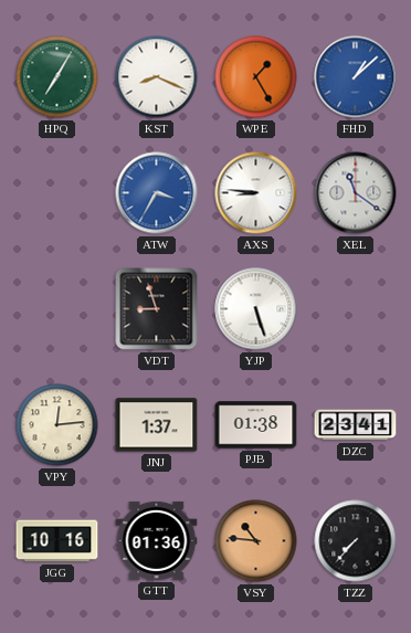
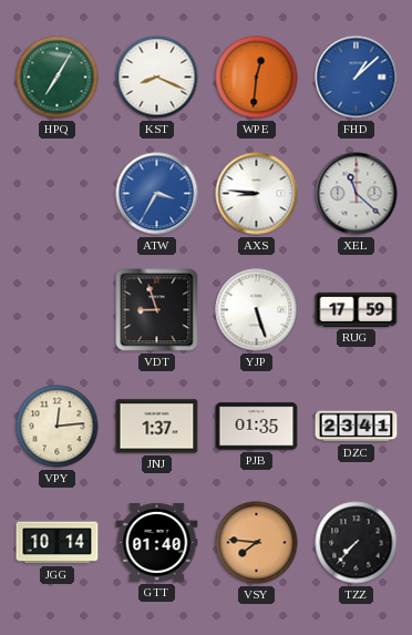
WPE: 1:25 -> 12:31
XEL: 11:21 -> 11:22
RUG: none -> 17:59
PJB: 01:38 -> 01:35
JGG: 10:16 -> 10:14
GTT: 01:36 -> 01:40
VSY: 10:46 -> 7:46
